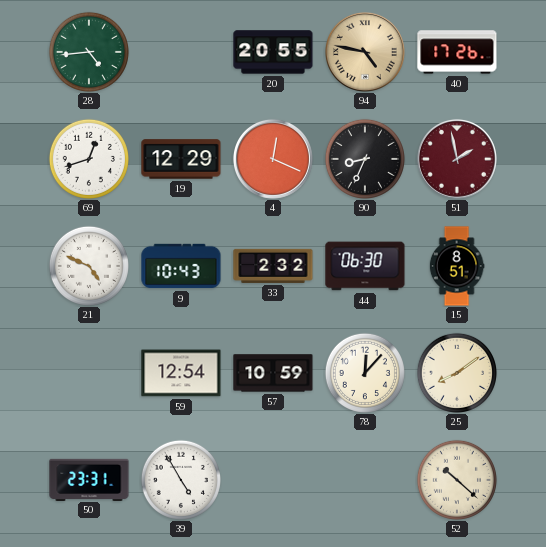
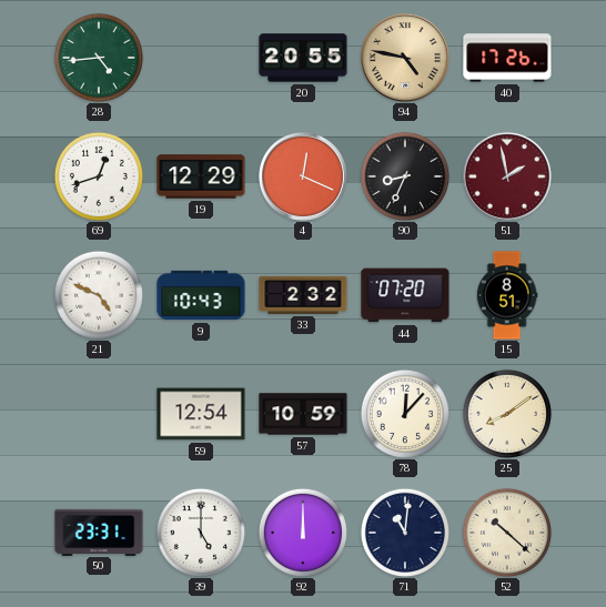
44: 06:30 -> 07:20
39: 4:55 -> 5:00
92: none -> 12:00
71: none -> 11:01
